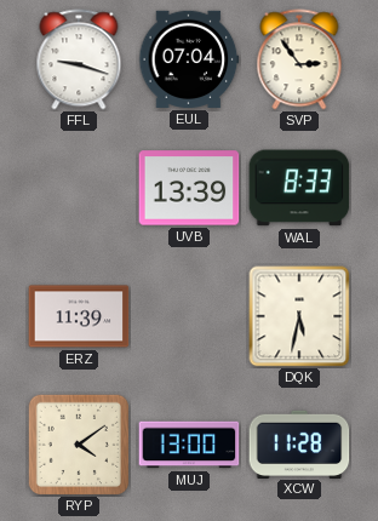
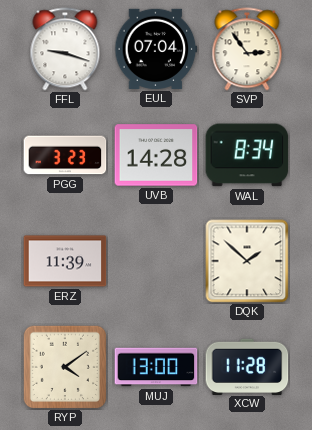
PGG: none -> 3:23
UVB: 13:39 -> 14:28
WAL: 8:33 -> 8:34
DQK: 5:32 -> 1:52
